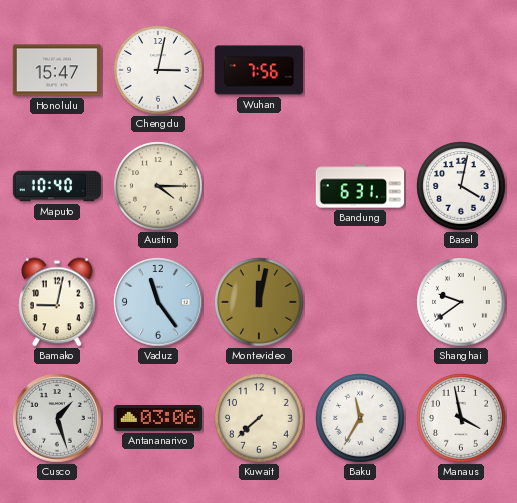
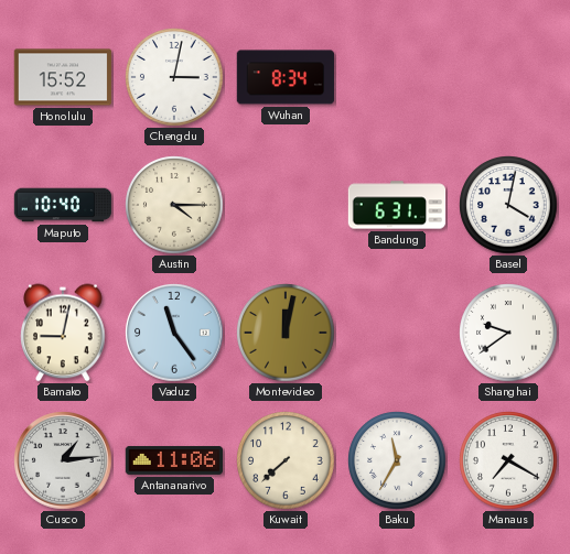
Honolulu: 15:47 -> 15:52
Wuhan: 7:56 -> 8:34
Cusco: 1:27 -> 1:14
Antananarivo: 03:06 -> 11:06
Manaus: 3:58 -> 7:20
